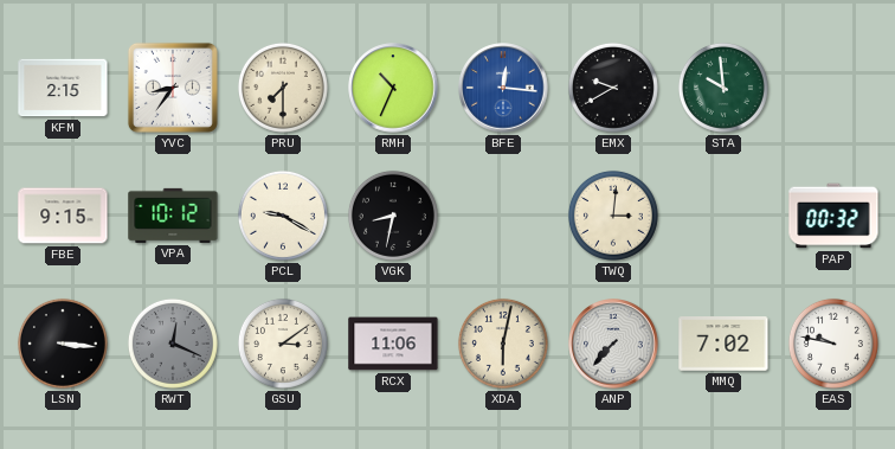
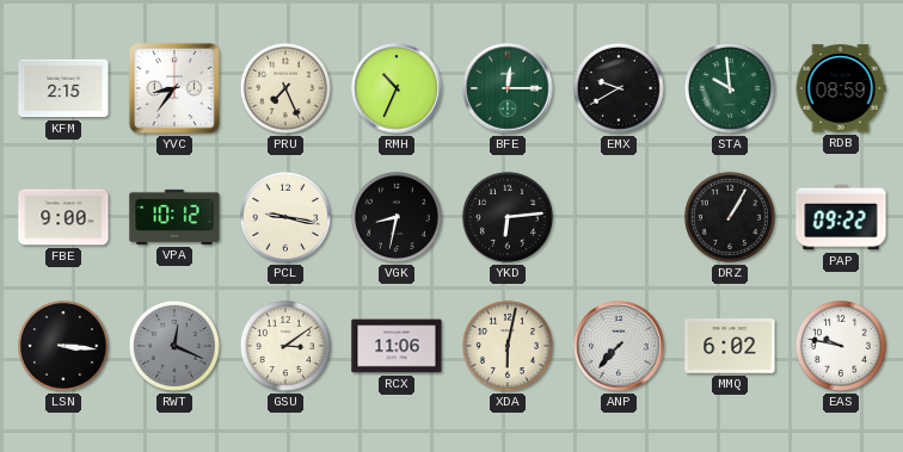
PRU: 7:30 -> 7:26
BFE: 12:16 -> 12:15
BFE dial: blue -> green
RDB: none -> 08:59
FBE: 9:15 -> 9:00
PCL: 9:20 -> 9:17
YKD: none -> 6:14
TWQ: 3:01 -> none
DRZ: none -> 1:05
PAP: 00:32 -> 09:22
MMQ: 7:02 -> 6:02
